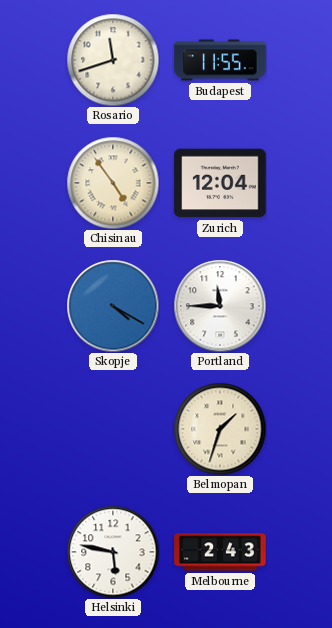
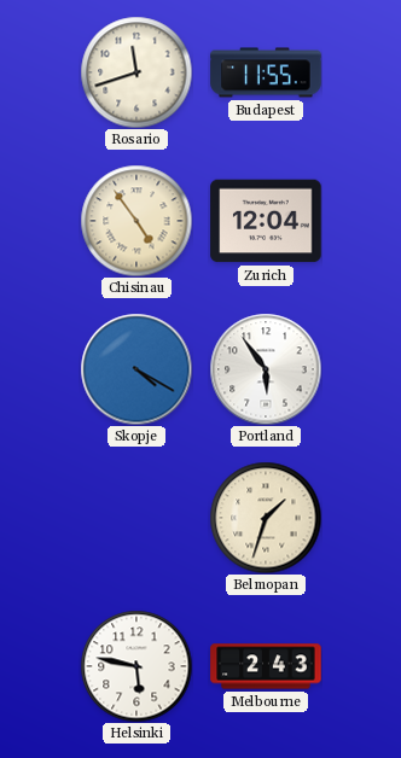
Portland: 11:45 -> 5:54
